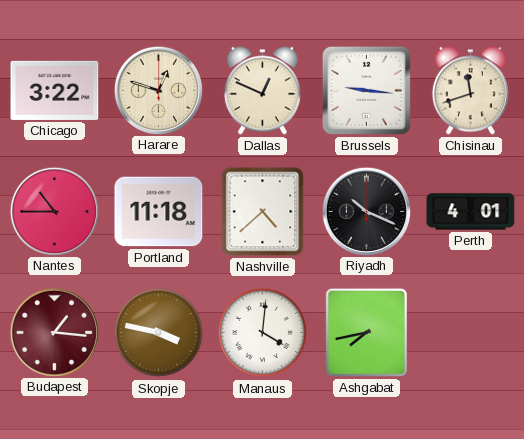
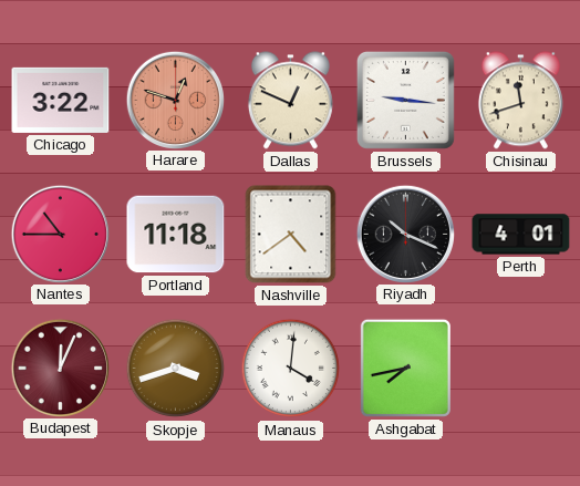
Harare dial: cream -> salmon
Nashville: 4:38 -> 4:39
Budapest: 1:16 -> 12:04
Skopje: 3:47 -> 3:42
